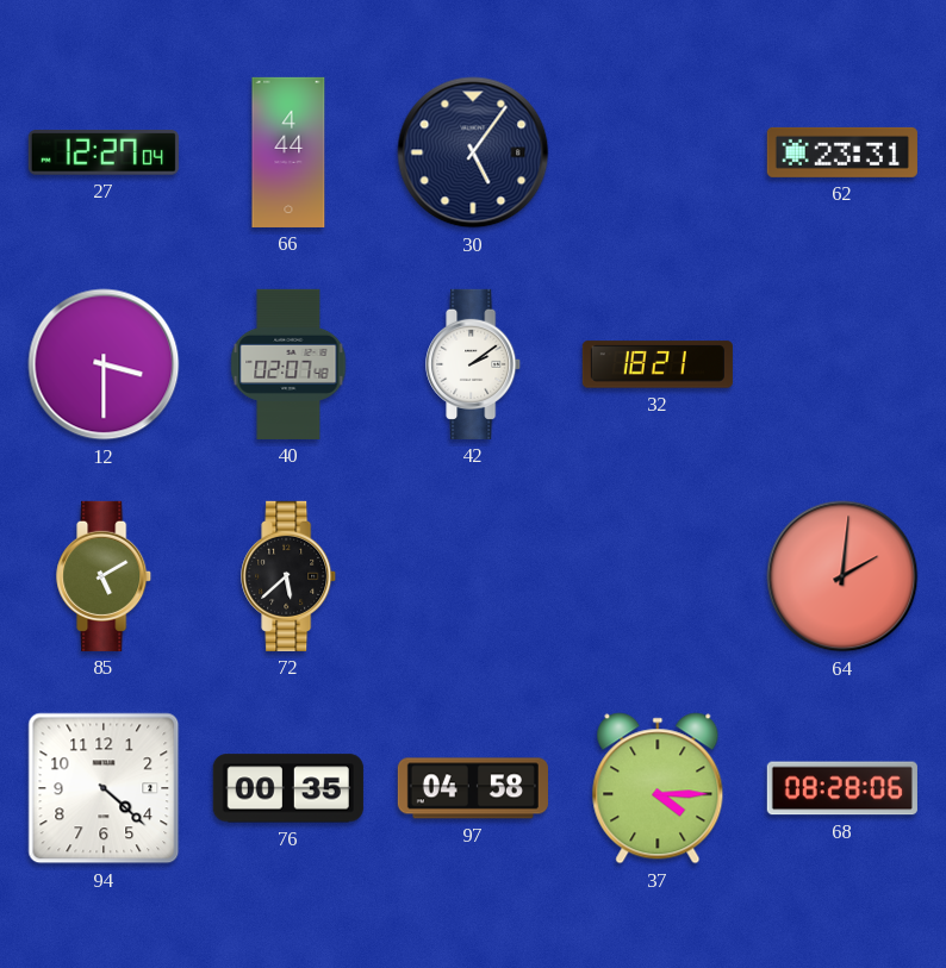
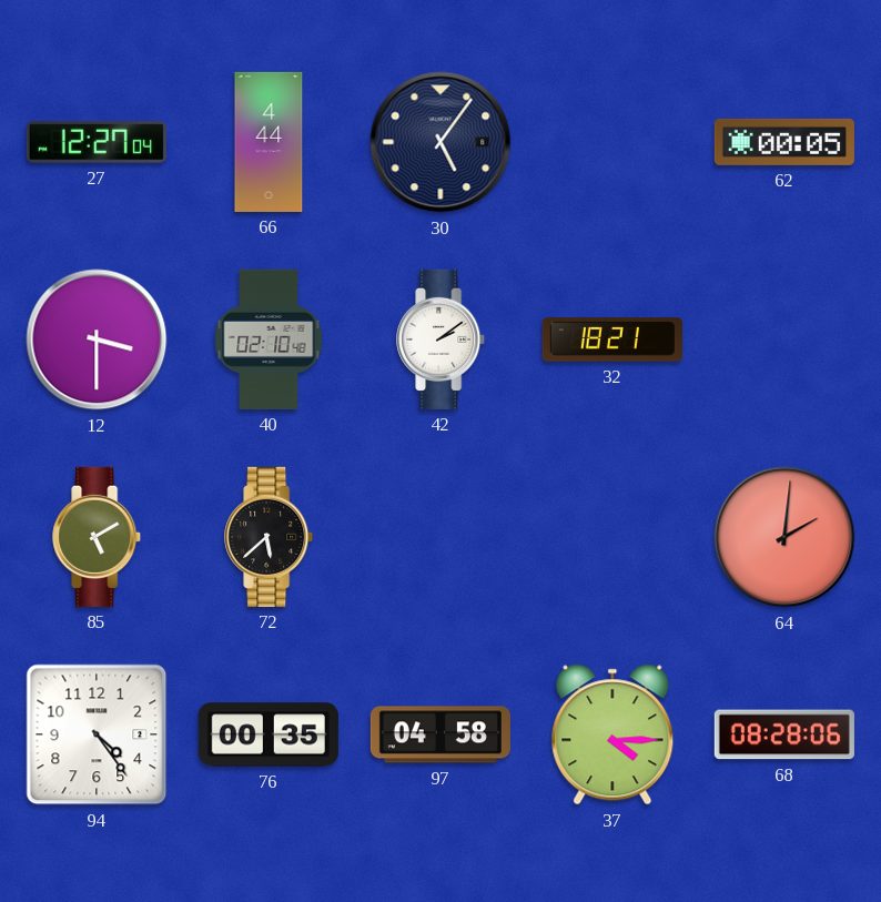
62: 23:31 -> 00:05
40: 02:07 -> 02:10
94: 4:22 -> 4:24
